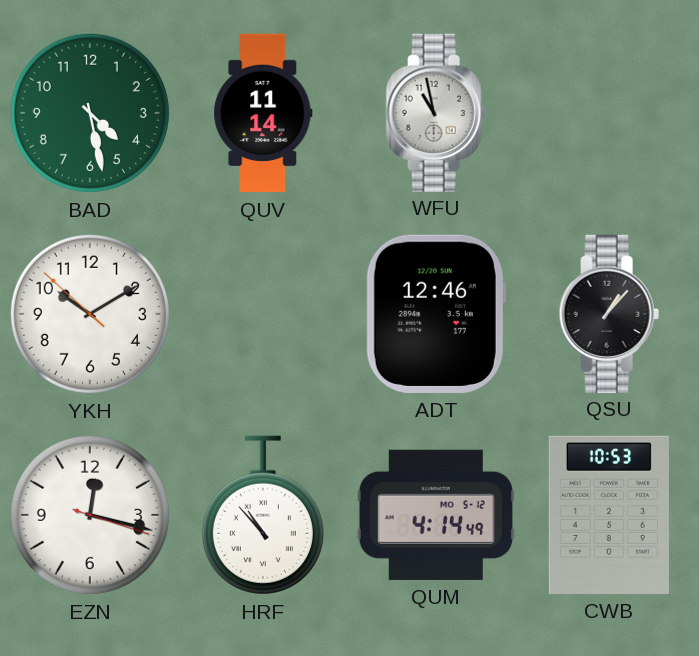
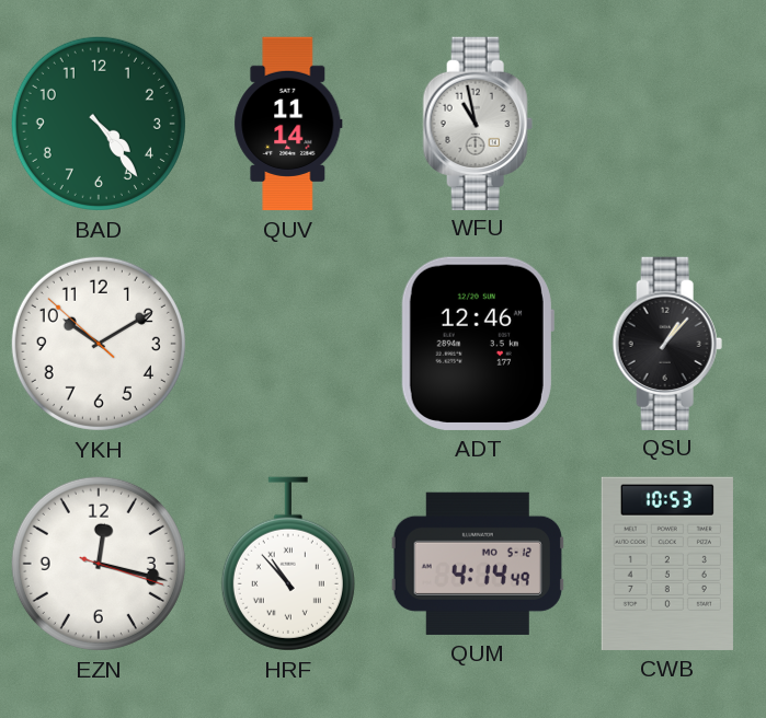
BAD: 4:28 -> 4:24
